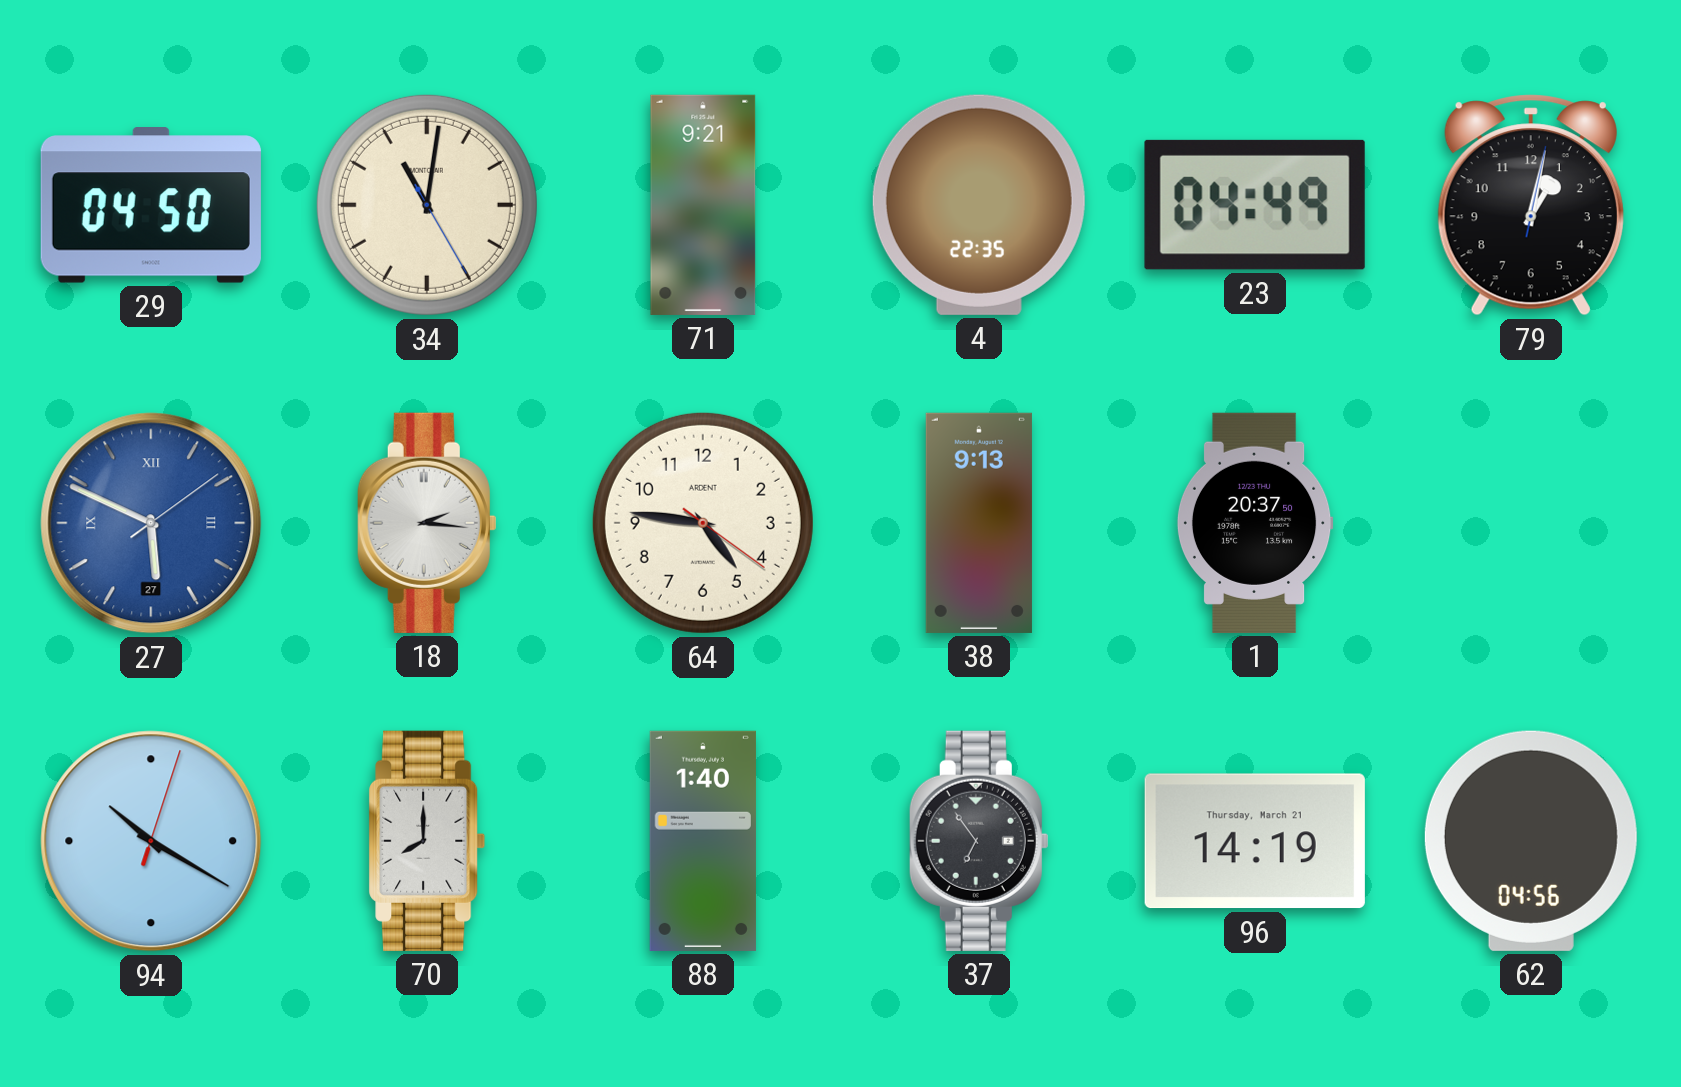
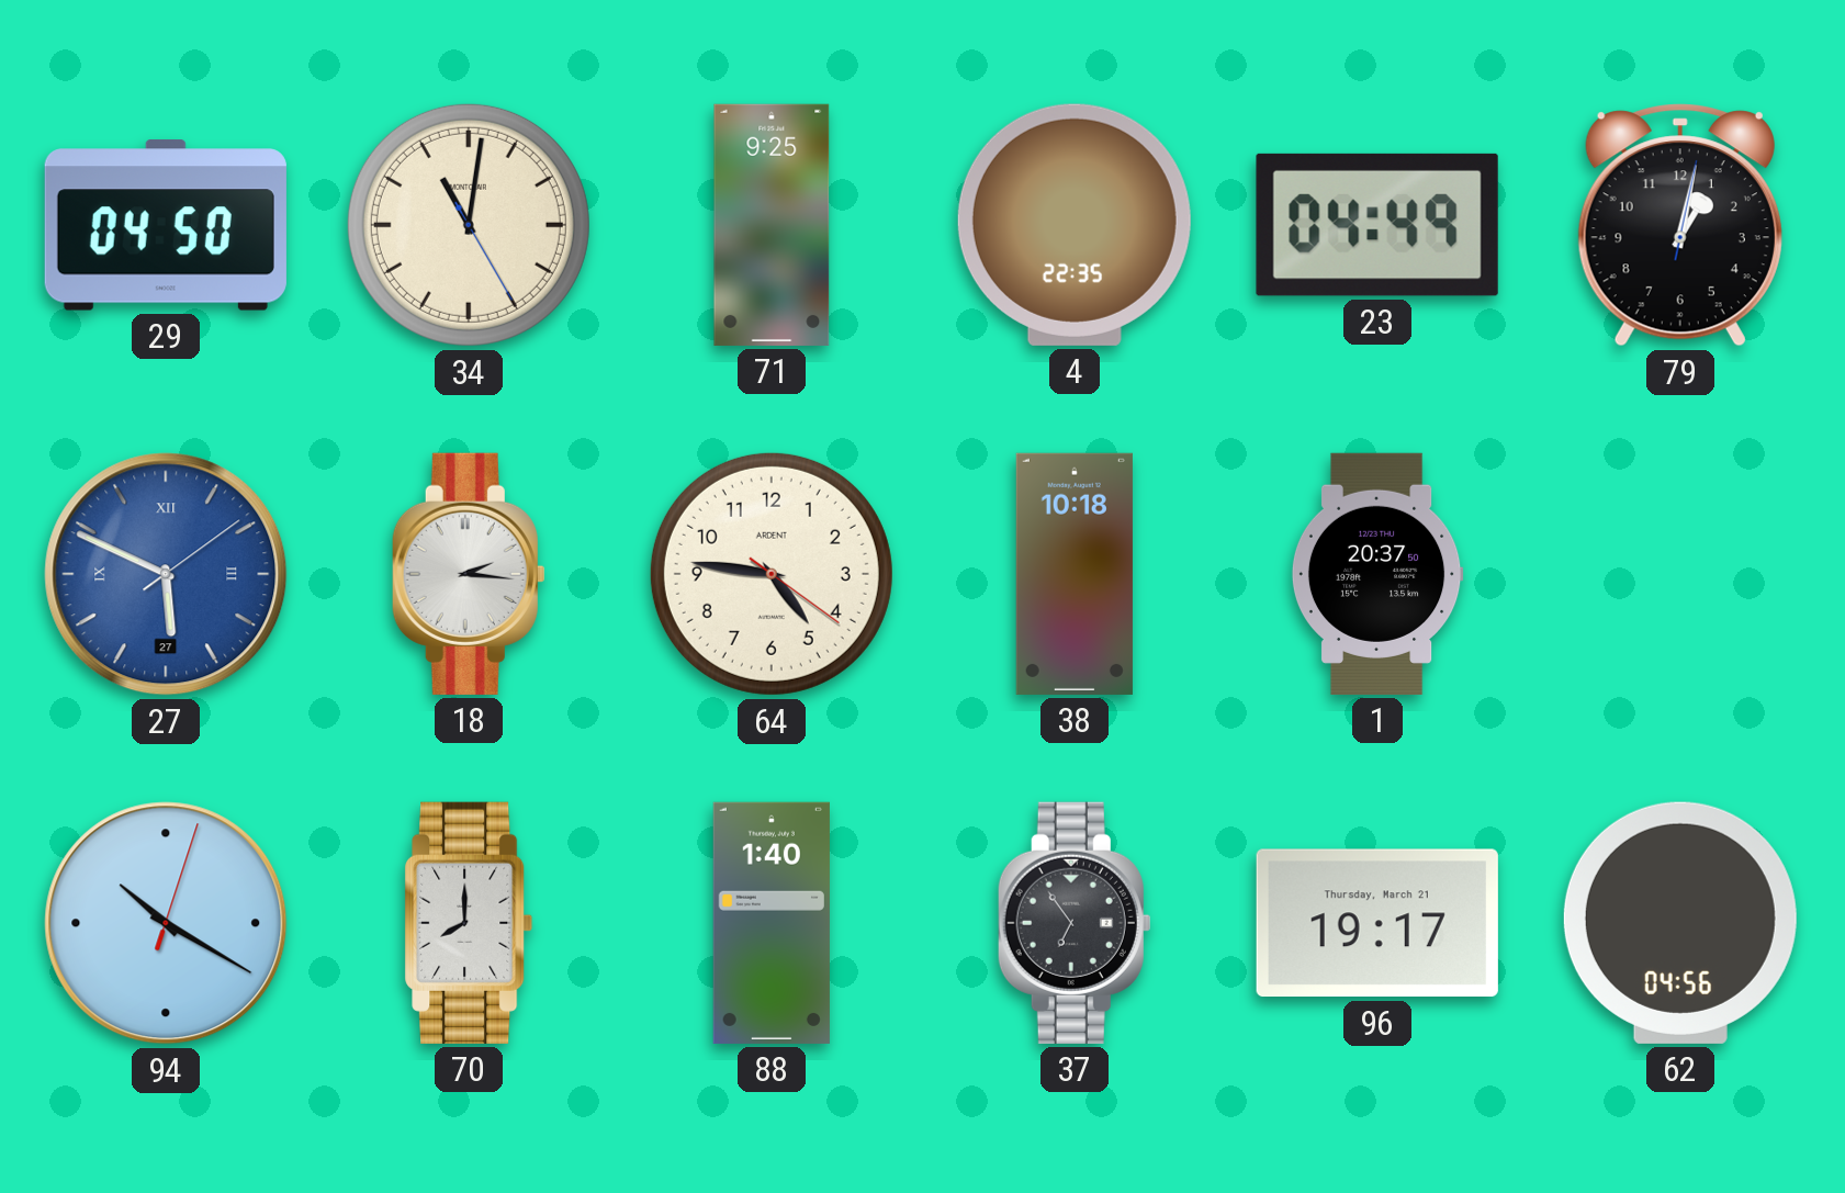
71: 9:21 -> 9:25
38: 9:13 -> 10:18
96: 14:19 -> 19:17
